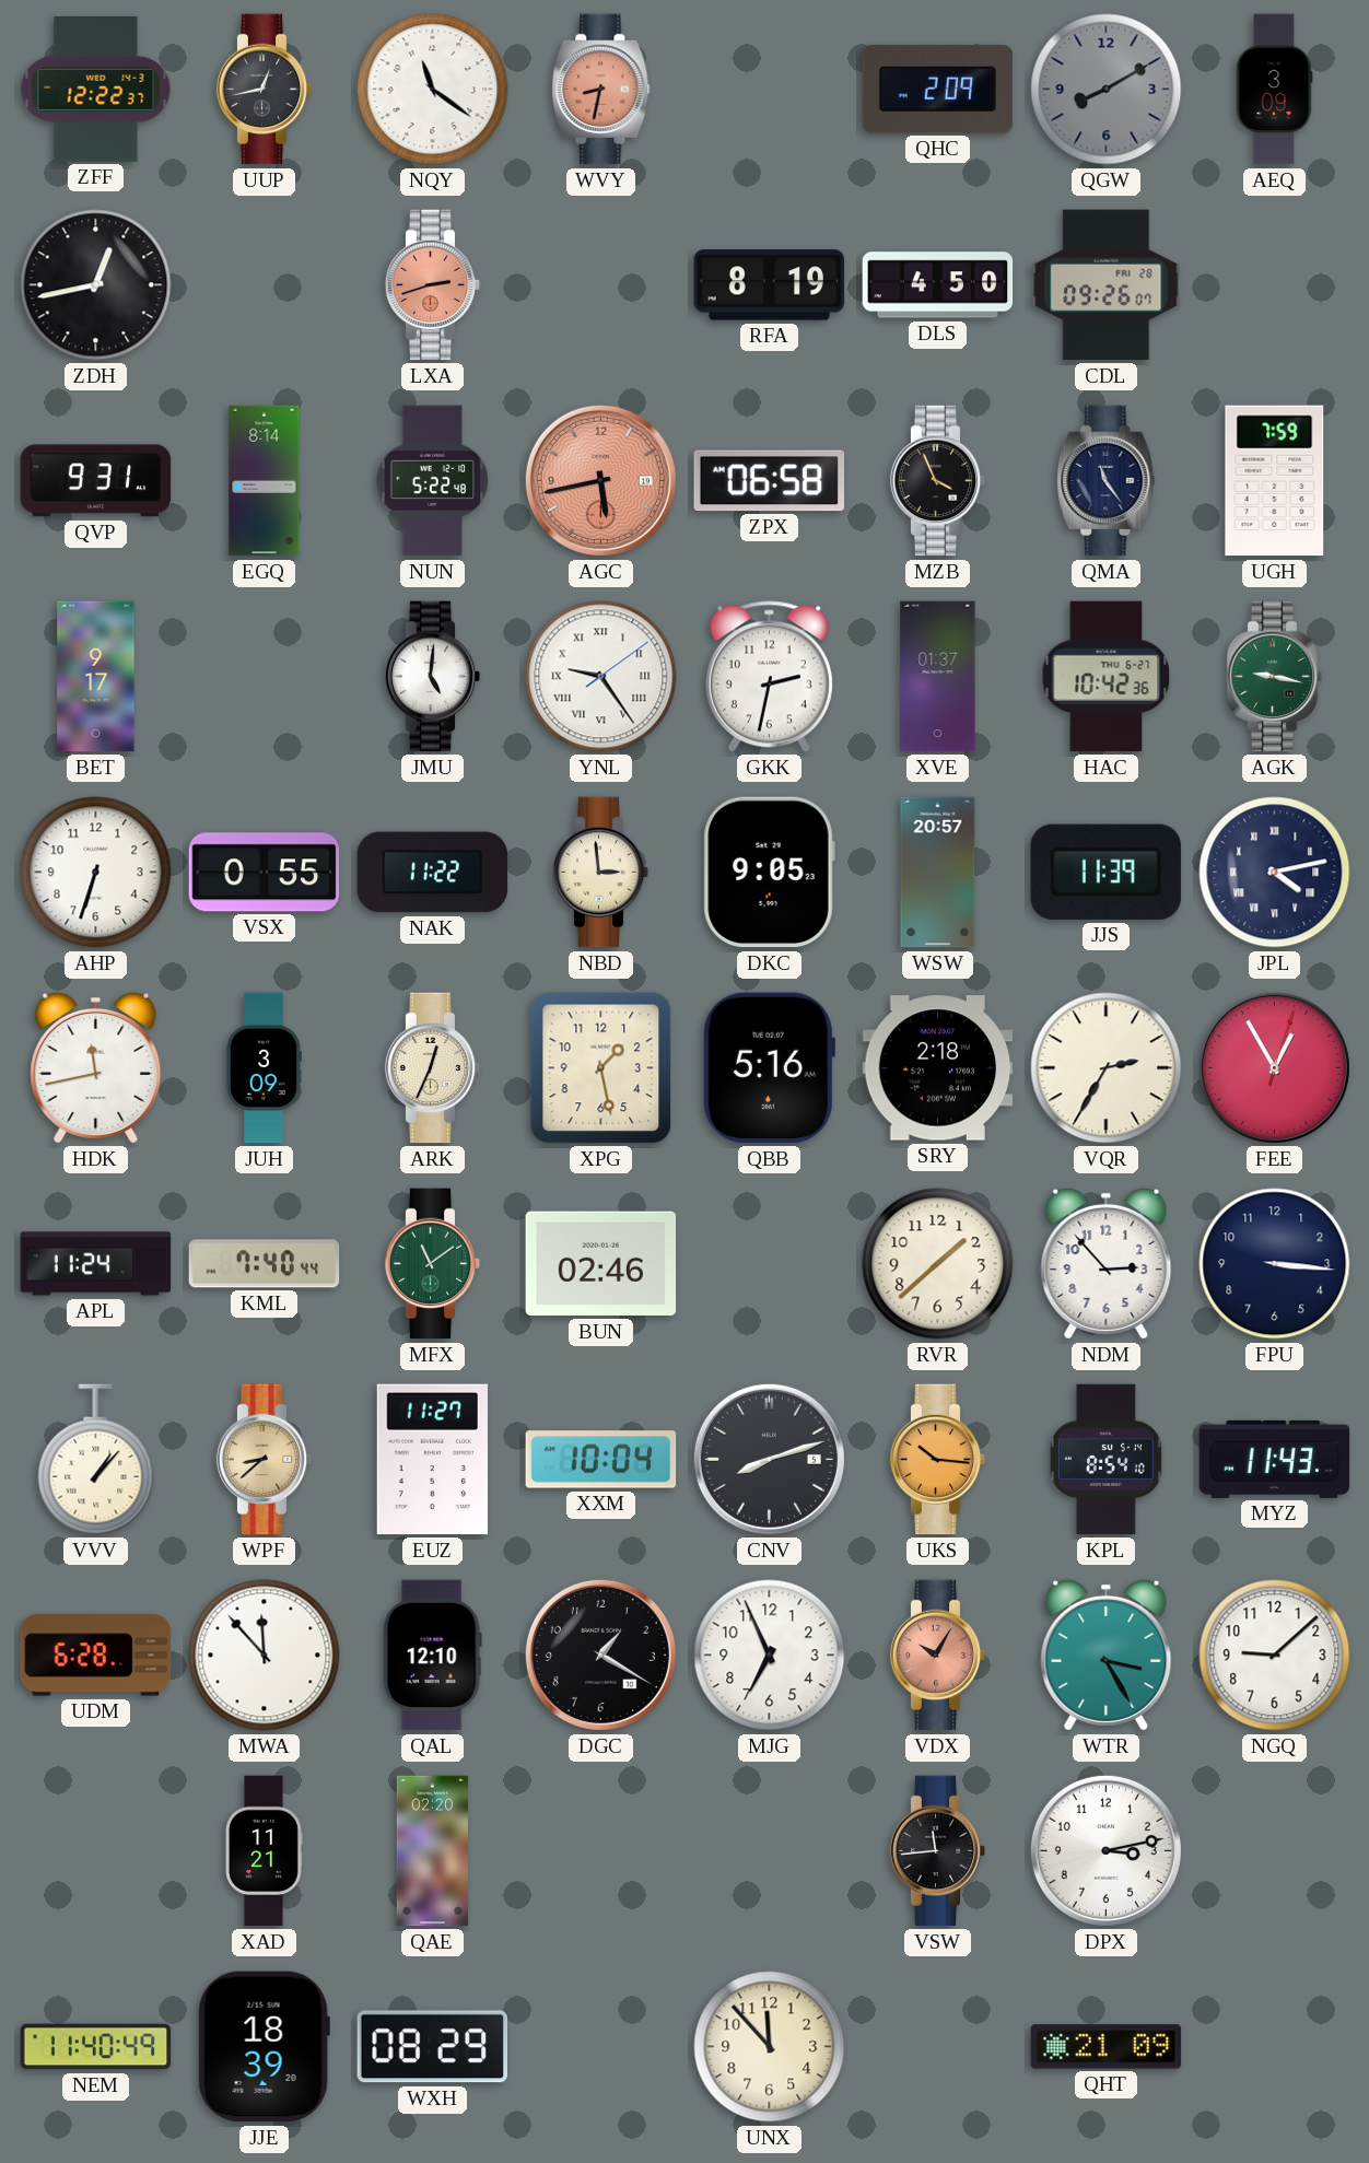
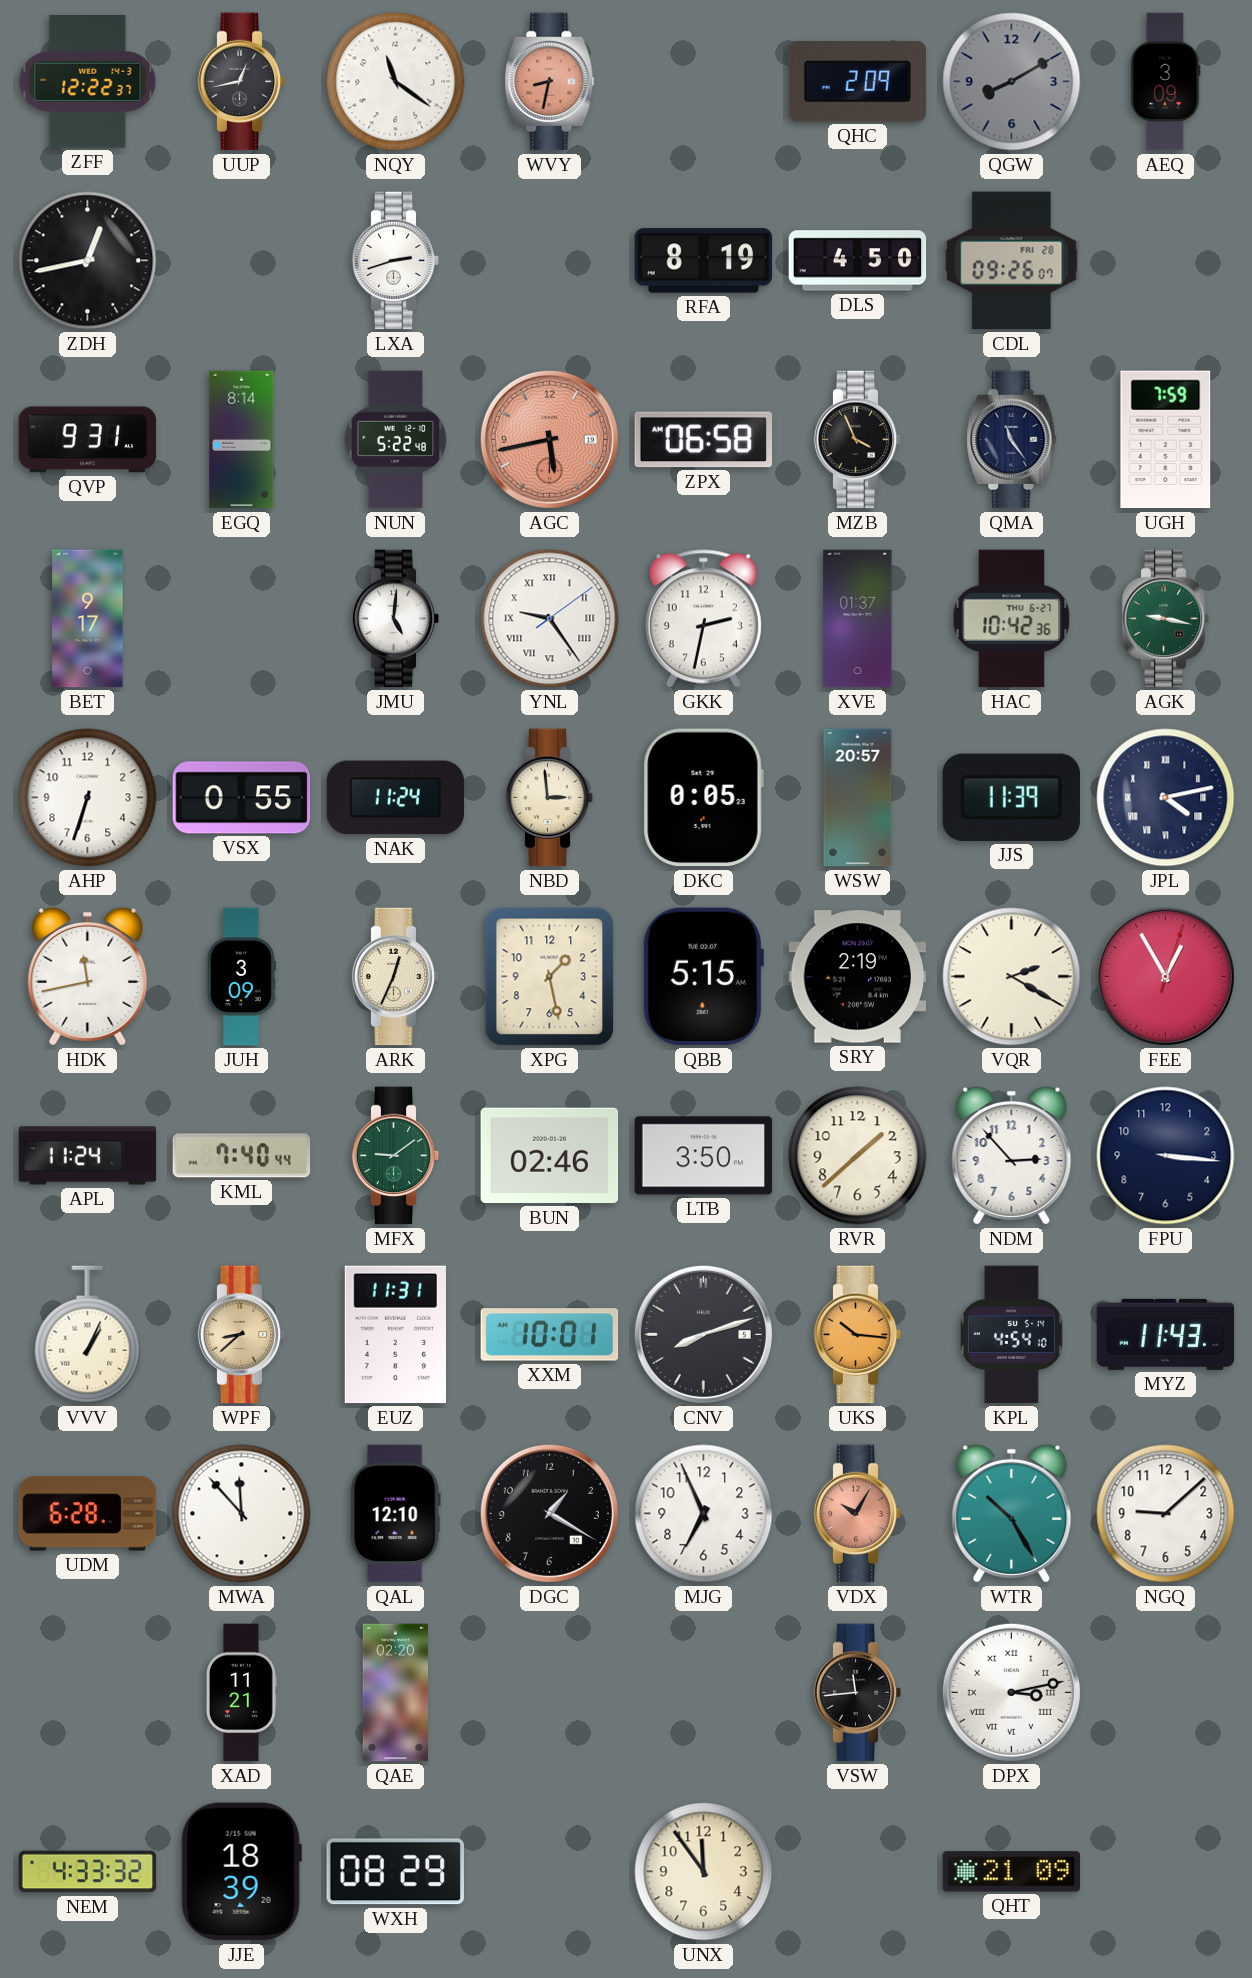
LXA dial: salmon -> white
NAK: 11:22 -> 11:24
DKC: 9:05 -> 0:05
QBB: 5:16 -> 5:15
SRY: 2:18 -> 2:19
VQR: 2:35 -> 2:20
MFX: 11:09 -> 9:09
LTB: none -> 3:50
VVV: 1:07 -> 1:04
EUZ: 11:27 -> 11:31
XXM: 10:04 -> 10:01
KPL: 8:54 -> 4:54
WTR: 3:25 -> 10:25
DPX numerals: Arabic -> Roman
NEM: 11:40 -> 4:33
UNX: 11:53 -> 11:54
